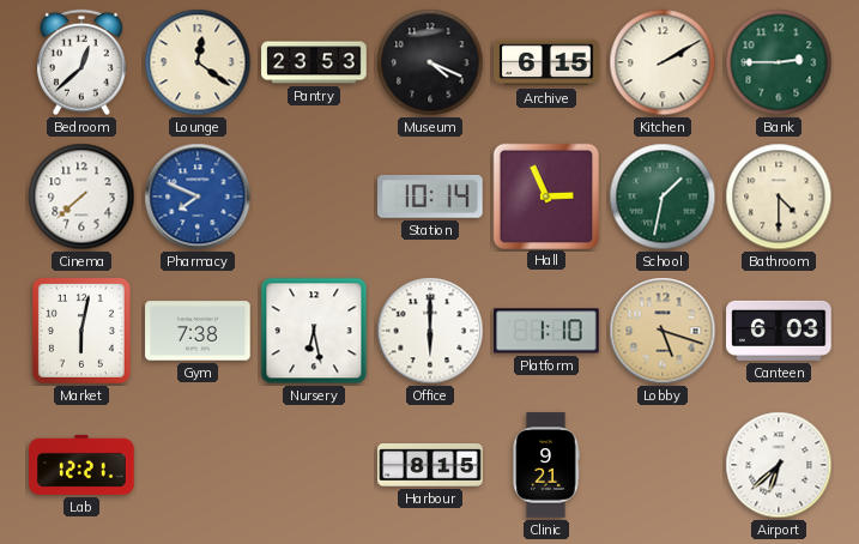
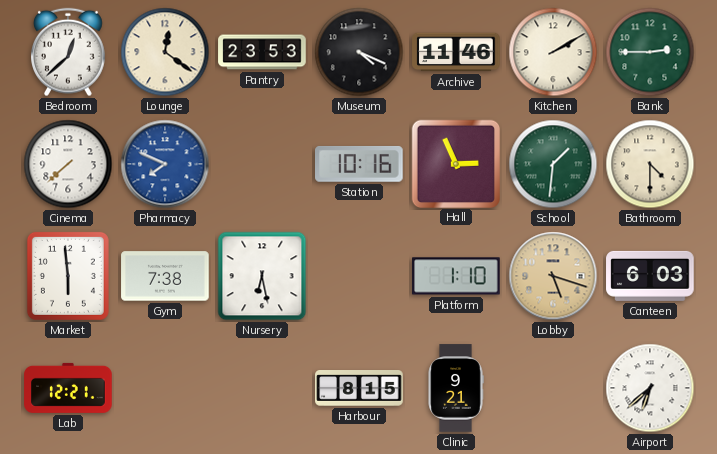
Archive: 6:15 -> 11:46
Station: 10:14 -> 10:16
School: 1:32 -> 1:31
Market: 6:02 -> 5:59
Office: 6:00 -> none
